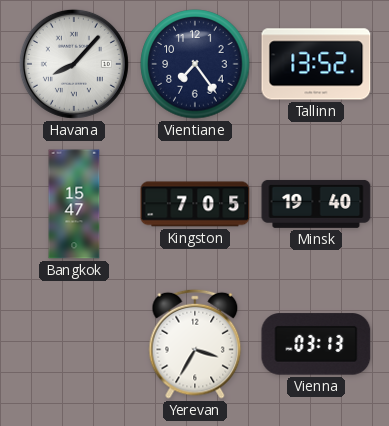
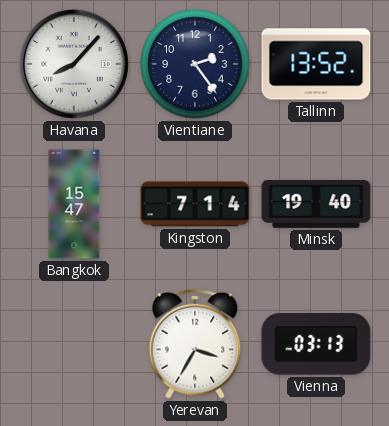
Vientiane: 7:24 -> 2:24
Kingston: 7:05 -> 7:14
